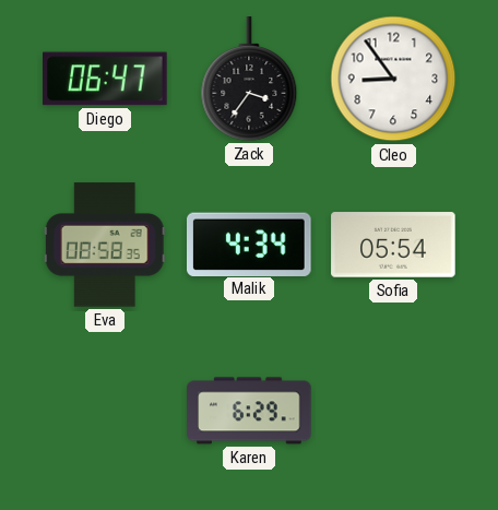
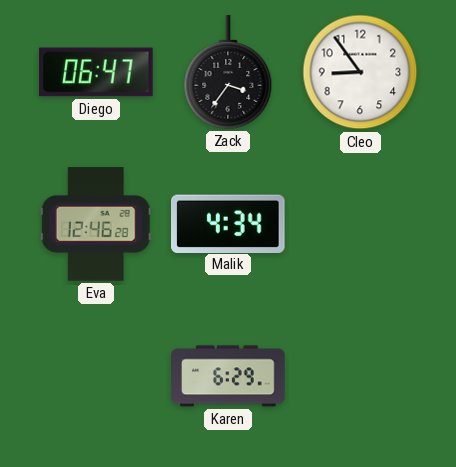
Eva: 08:58 -> 12:46
Sofia: 05:54 -> none
